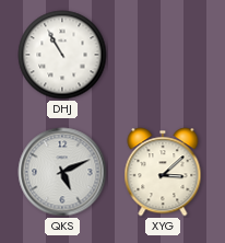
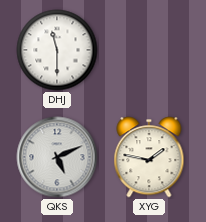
DHJ: 10:55 -> 11:30
XYG: 3:08 -> 1:47
